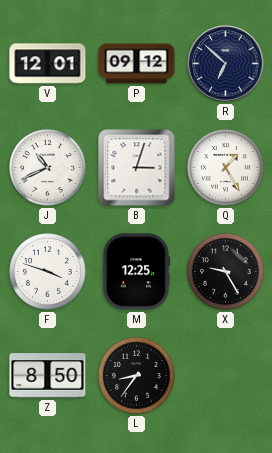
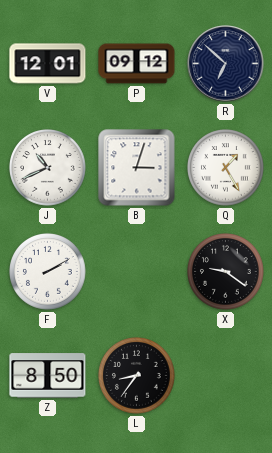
F: 3:48 -> 2:10
M: 12:25 -> none
X: 9:25 -> 9:21
